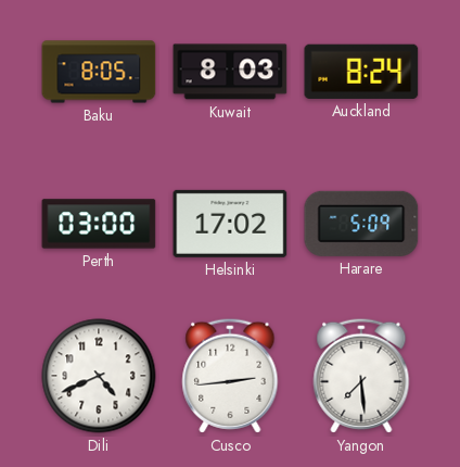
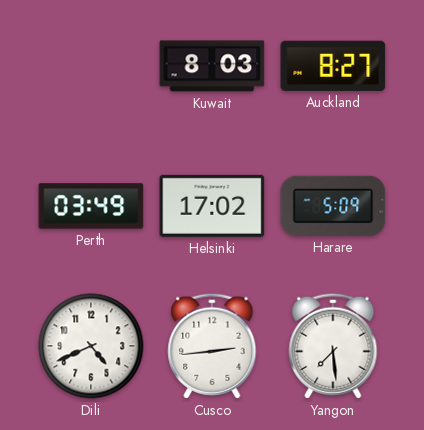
Baku: 8:05 -> none
Auckland: 8:24 -> 8:27
Perth: 03:00 -> 03:49
